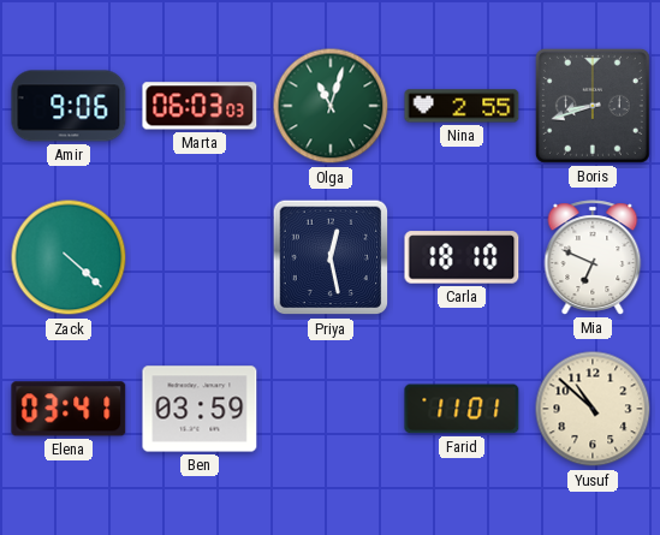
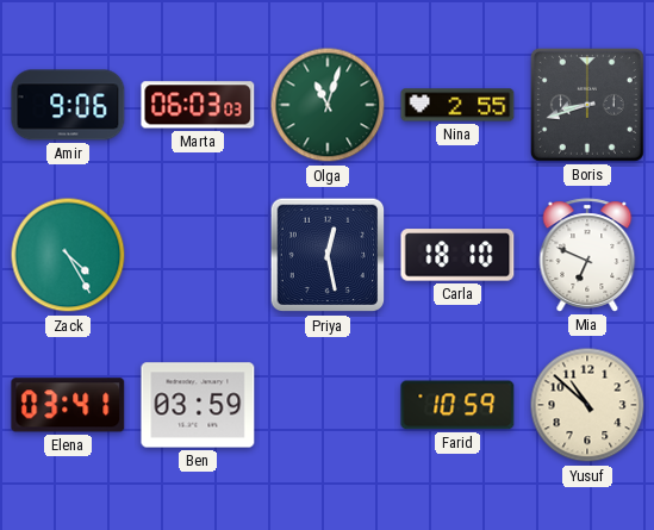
Zack: 4:22 -> 4:25
Farid: 11:01 -> 10:59
